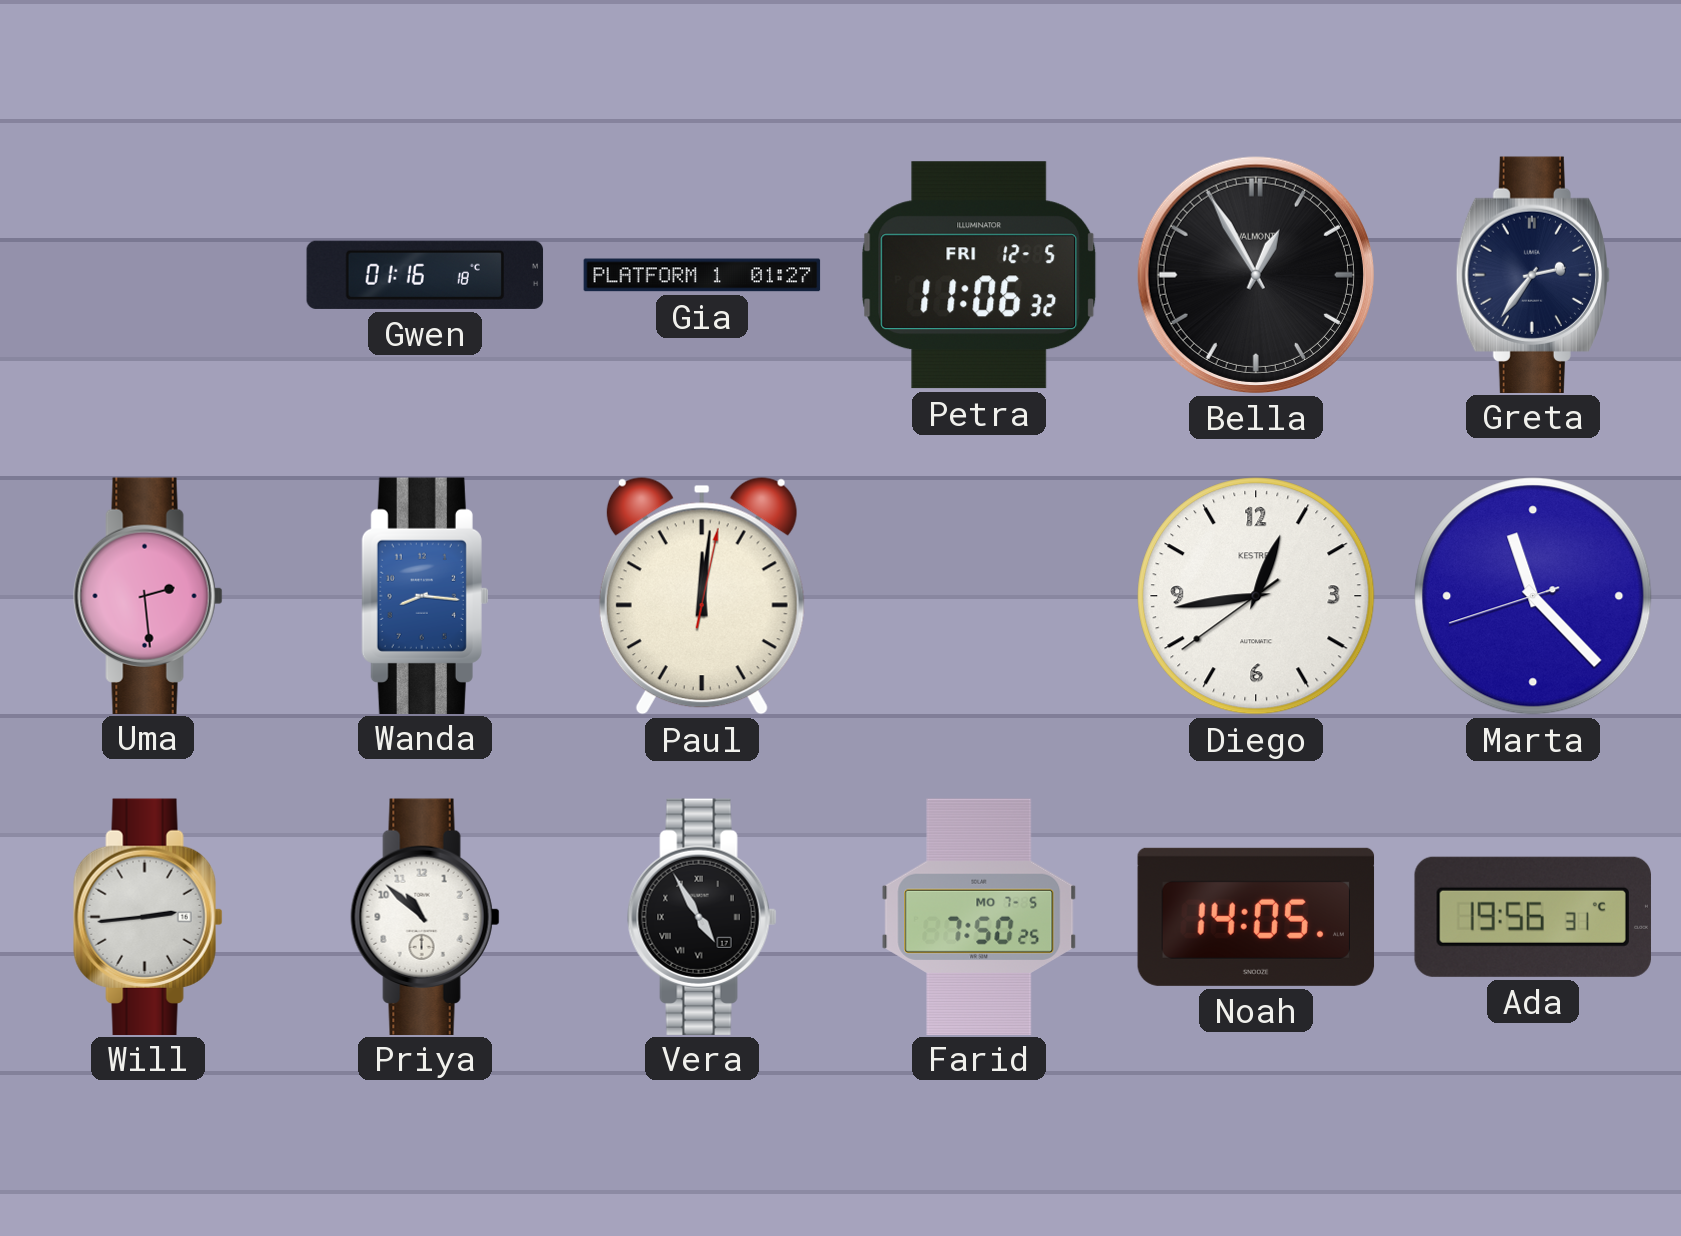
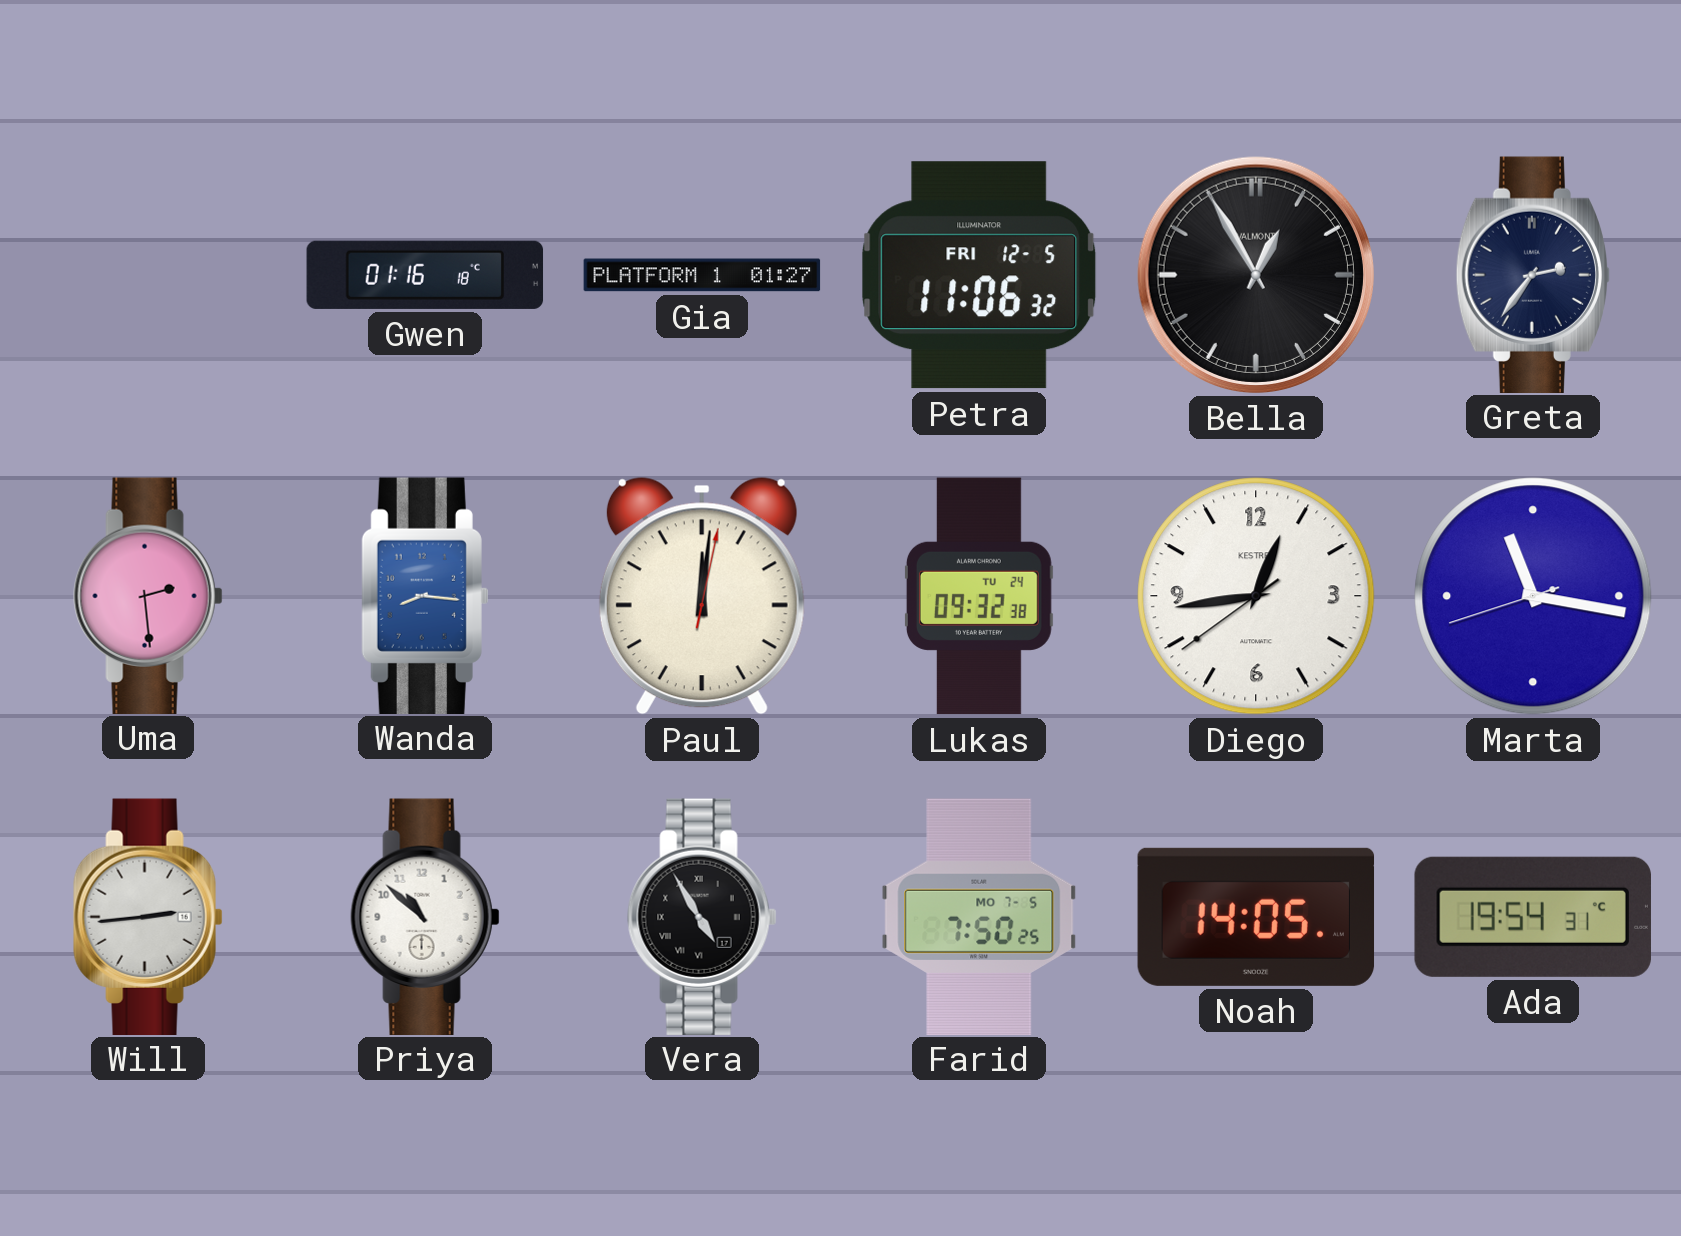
Lukas: none -> 09:32
Marta: 11:22 -> 11:16
Ada: 19:56 -> 19:54
